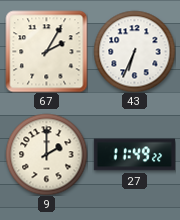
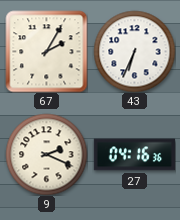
9: 2:00 -> 2:19
27: 11:49 -> 04:16
